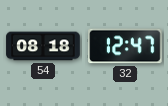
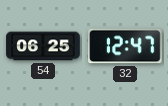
54: 08:18 -> 06:25
